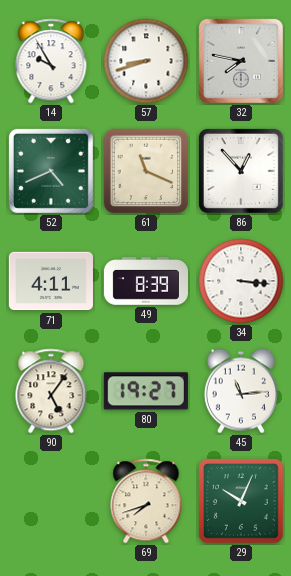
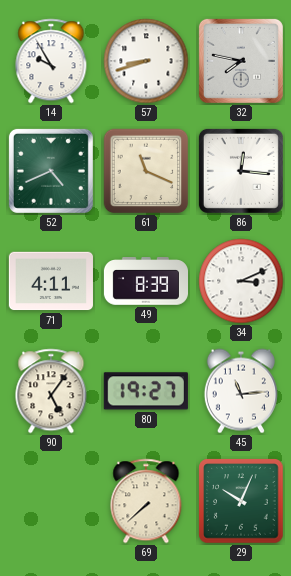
86: 12:53 -> 12:16
34: 3:16 -> 3:11
69: 7:42 -> 7:38
